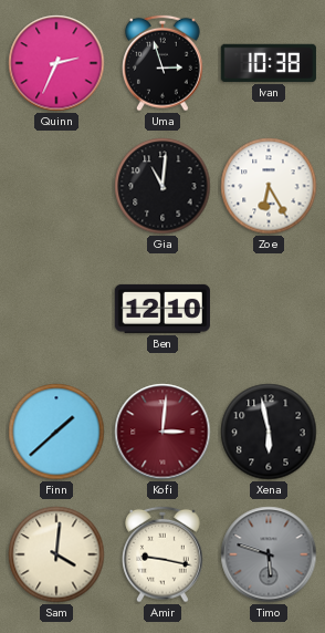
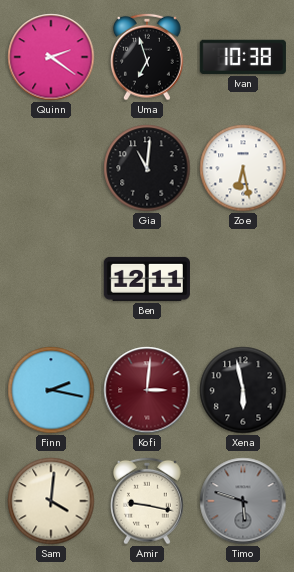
Quinn: 2:34 -> 2:21
Uma: 2:57 -> 6:57
Zoe: 6:25 -> 6:28
Ben: 12:10 -> 12:11
Finn: 1:38 -> 2:17
